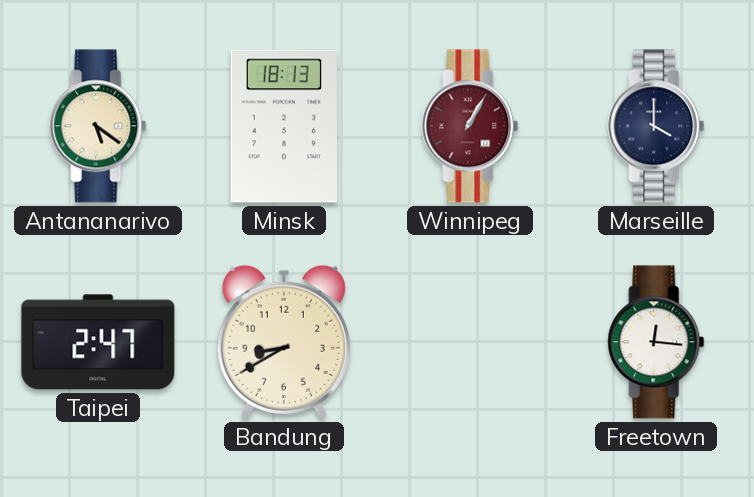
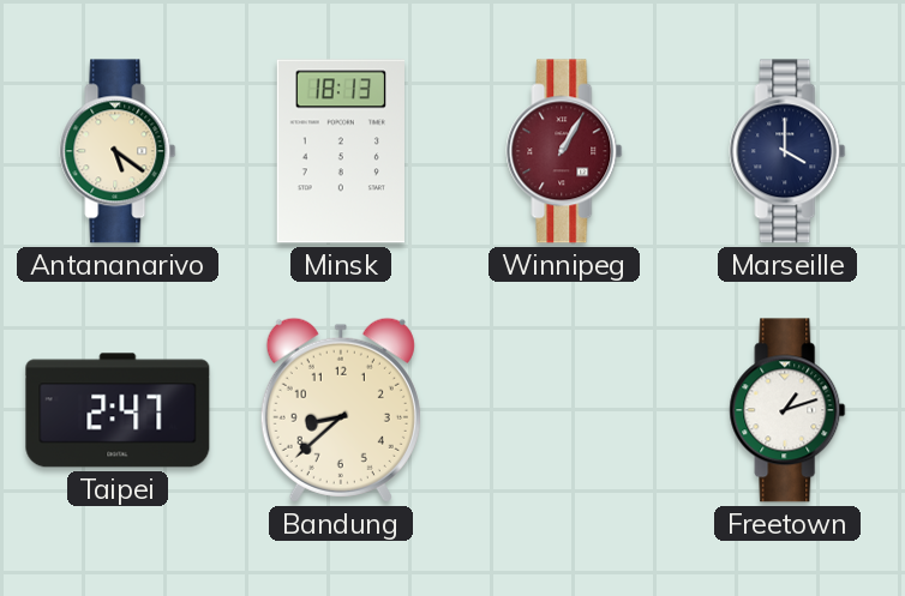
Bandung: 8:40 -> 8:38
Freetown: 12:16 -> 1:12
